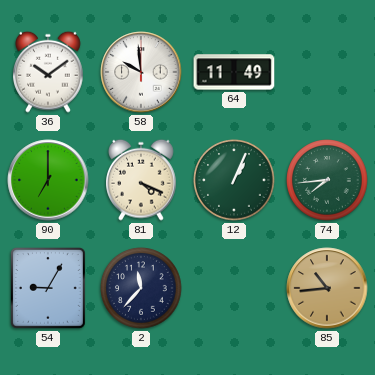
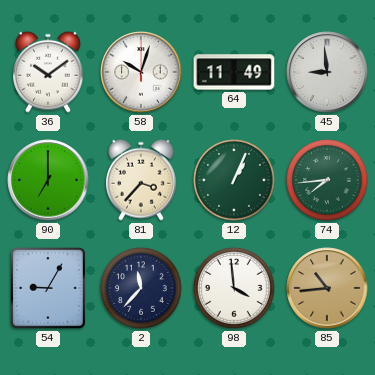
58: 9:59 -> 10:03
45: none -> 8:59
81: 4:19 -> 3:37
98: none -> 3:59
